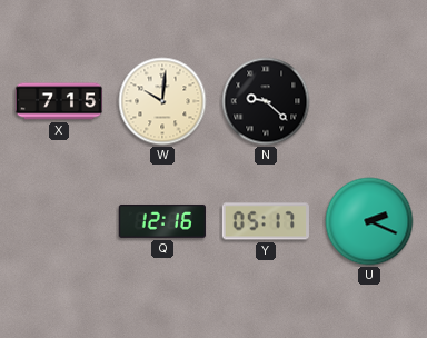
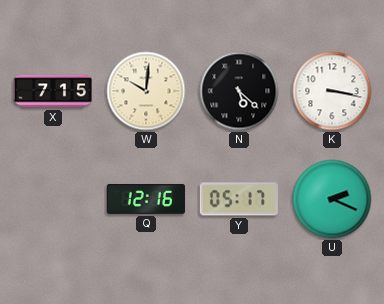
N: 9:22 -> 5:22
K: none -> 3:17
